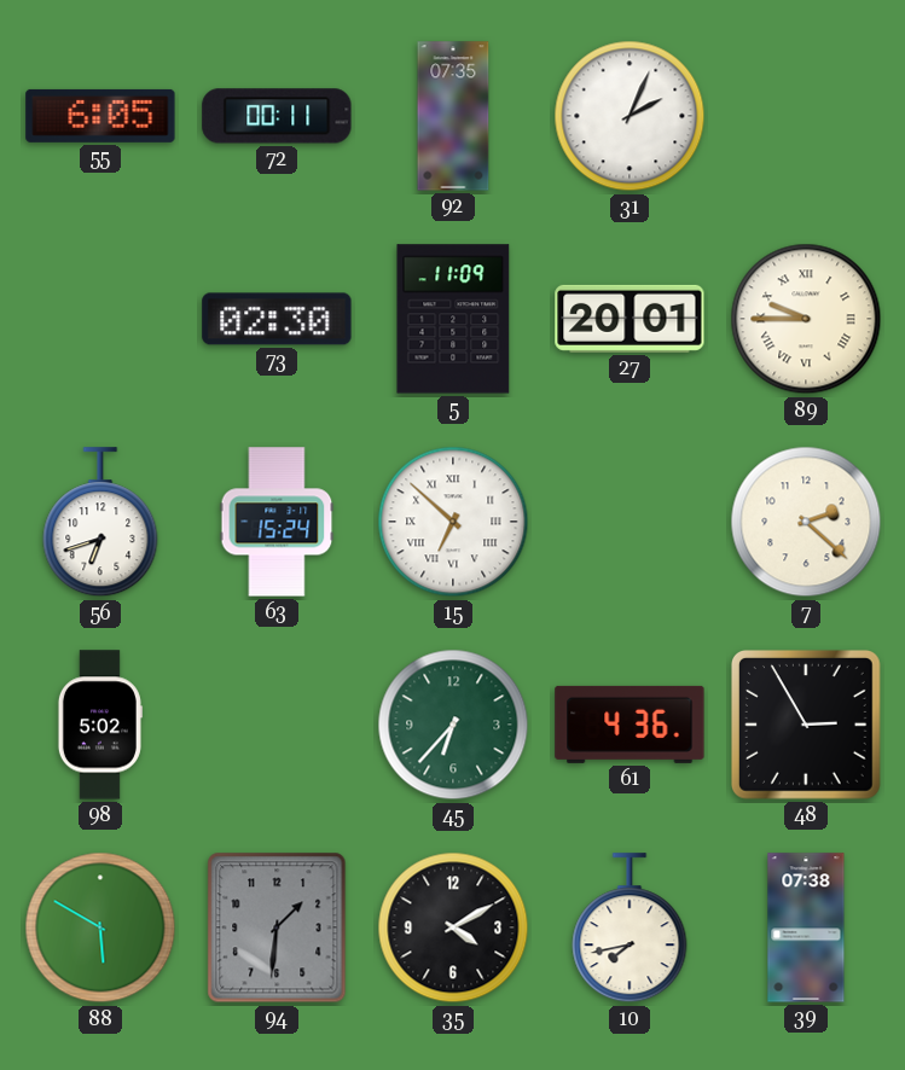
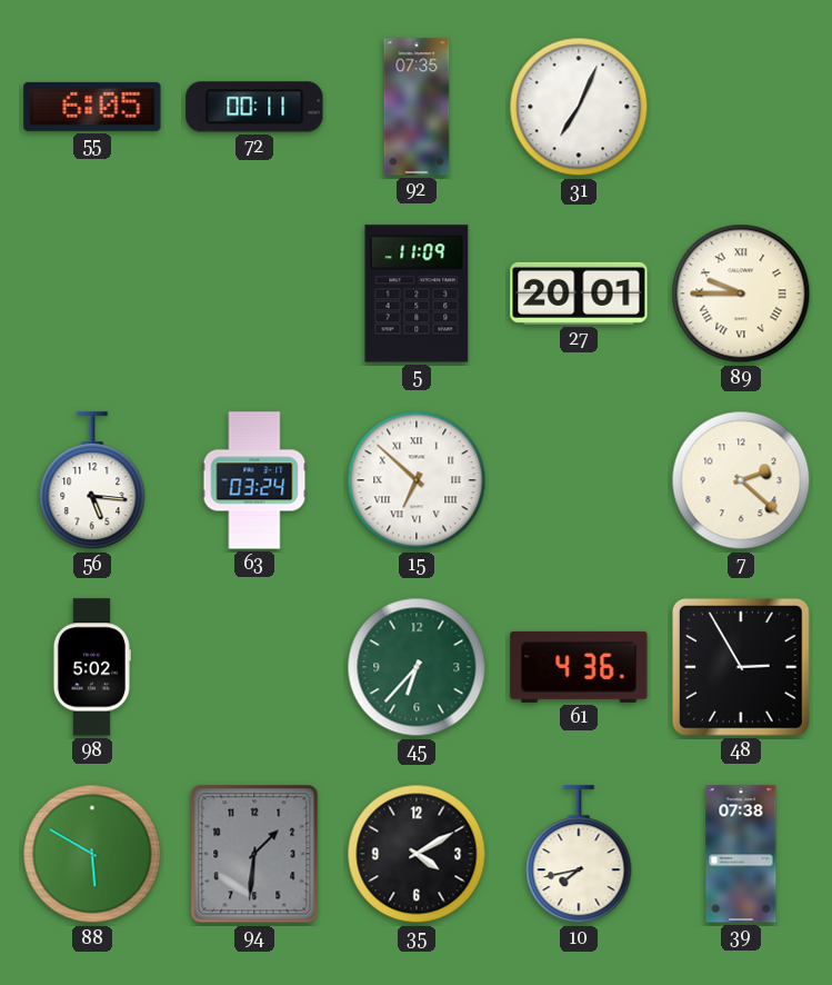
31: 2:04 -> 7:04
73: 02:30 -> none
56: 6:42 -> 5:16
63: 15:24 -> 03:24
